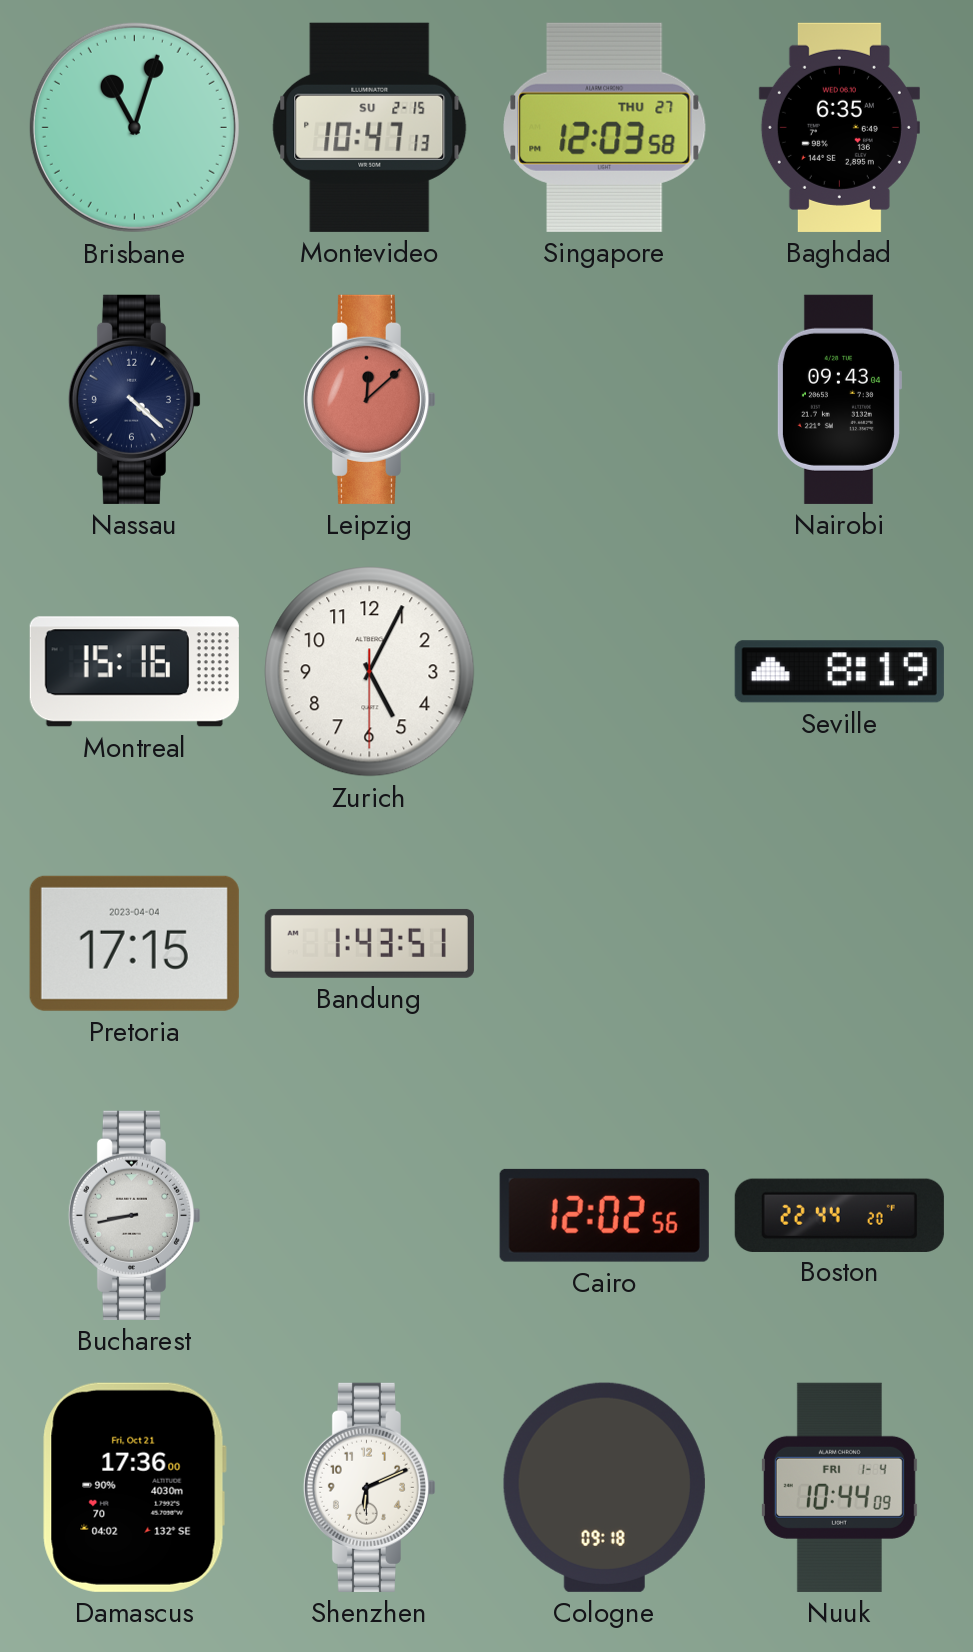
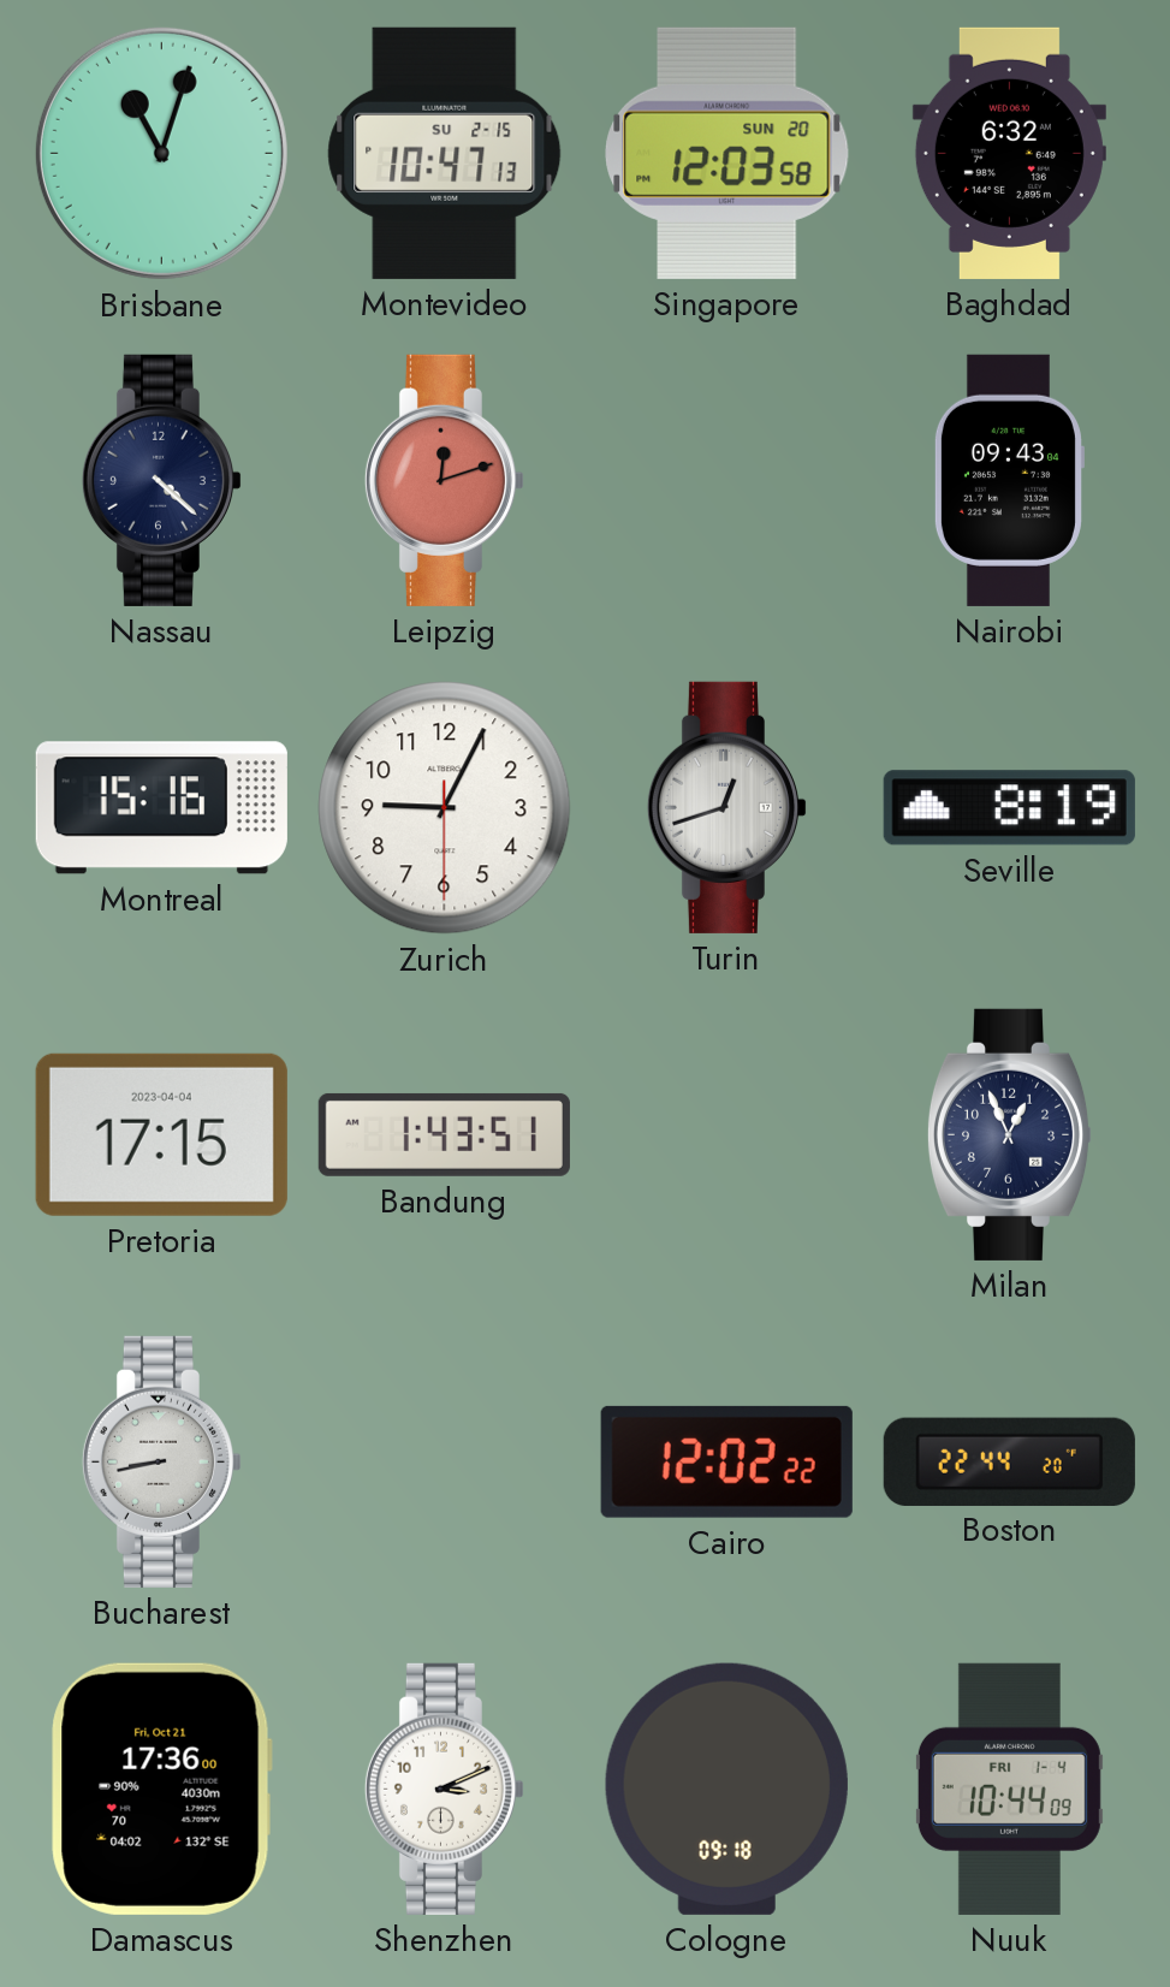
Singapore date: THU 27 -> SUN 20
Baghdad: 6:35 -> 6:32
Leipzig: 12:08 -> 12:12
Zurich: 5:04 -> 9:04
Turin: none -> 12:42
Milan: none -> 12:56
Cairo: 12:02:56 -> 12:02:22
Shenzhen: 6:11 -> 3:11
